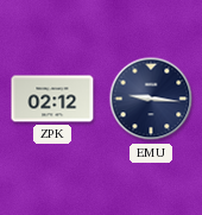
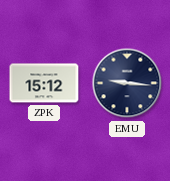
ZPK: 02:12 -> 15:12
